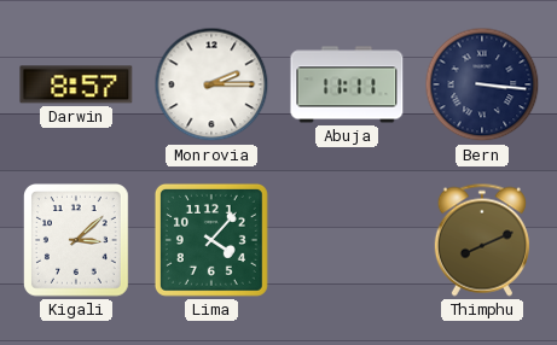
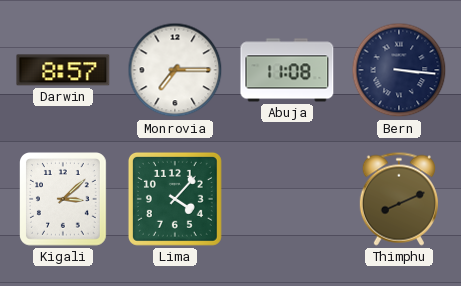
Monrovia: 2:15 -> 7:15
Abuja: 11:11 -> 11:08
